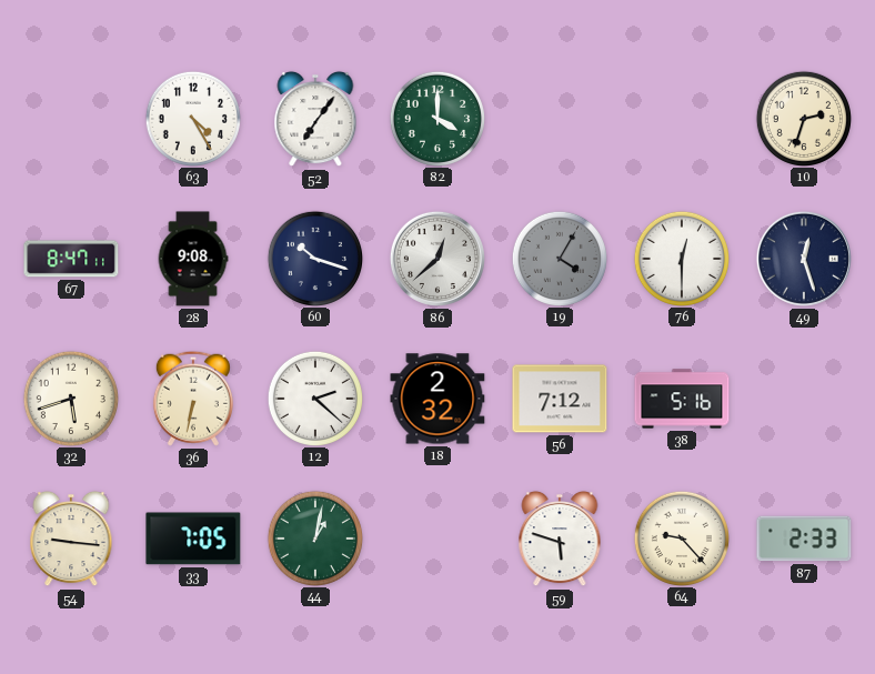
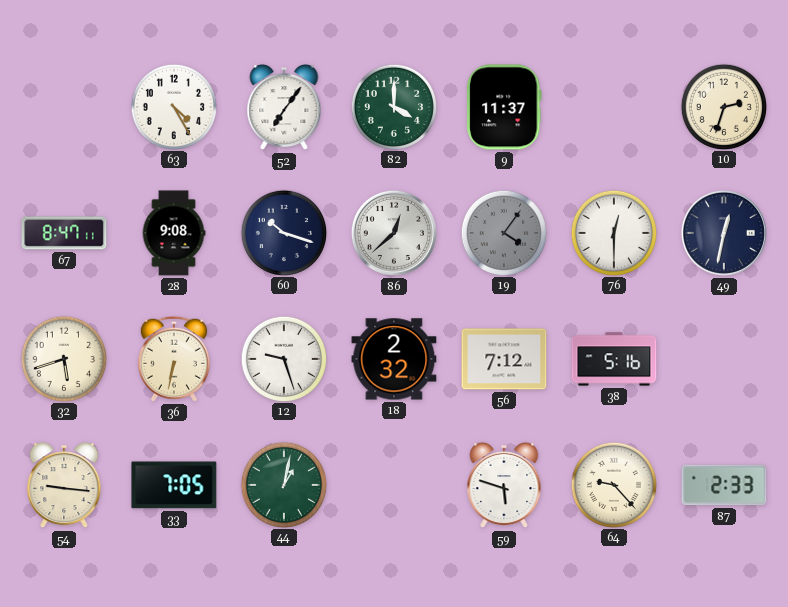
9: none -> 11:37
19: 4:05 -> 4:06
49: 12:27 -> 12:32
12: 2:22 -> 9:27
